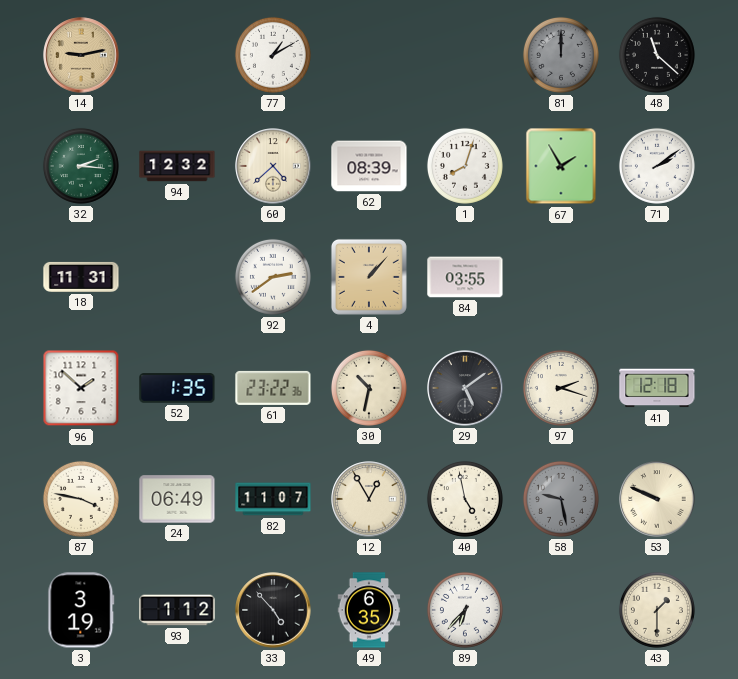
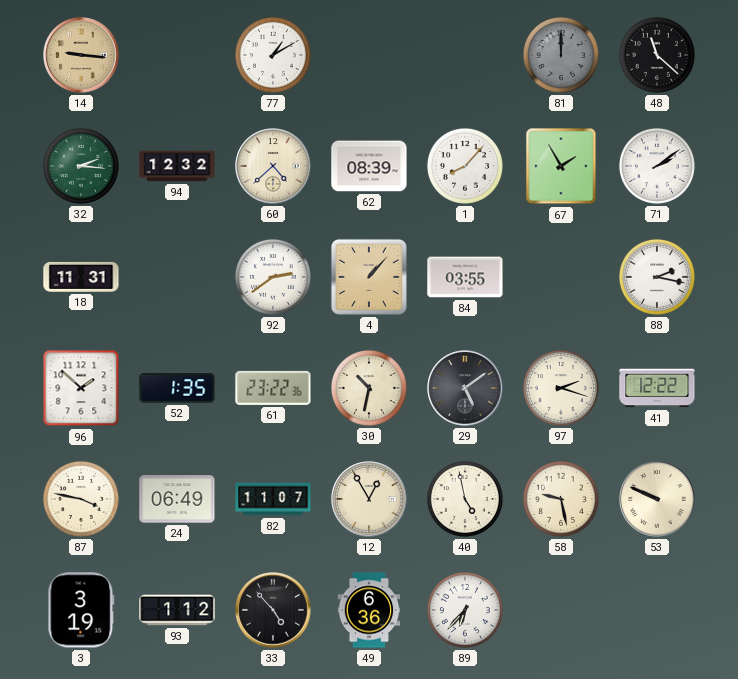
14: 9:13 -> 9:16
1: 8:03 -> 8:07
88: none -> 2:17
41: 12:18 -> 12:22
58 dial: grey -> cream
49: 6:35 -> 6:36
43: 1:30 -> none
